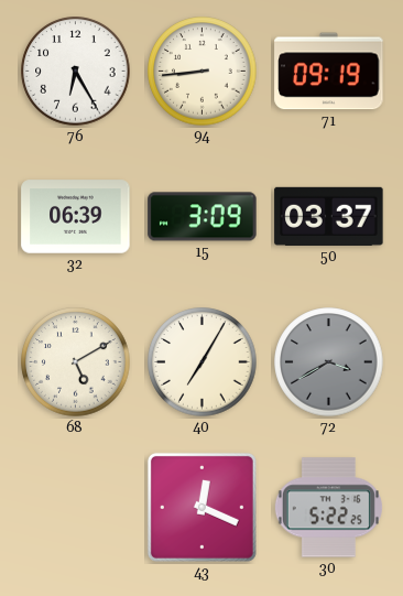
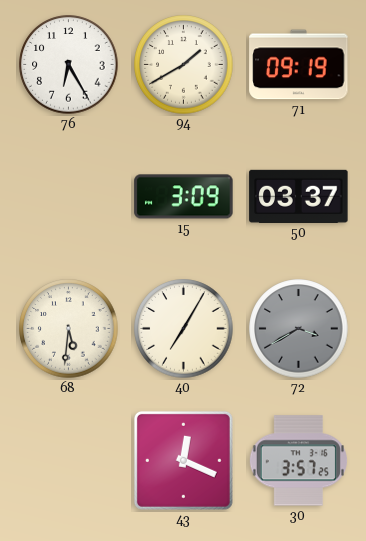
94: 8:44 -> 1:40
32: 06:39 -> none
68: 5:10 -> 5:31
30: 5:22 -> 3:57
